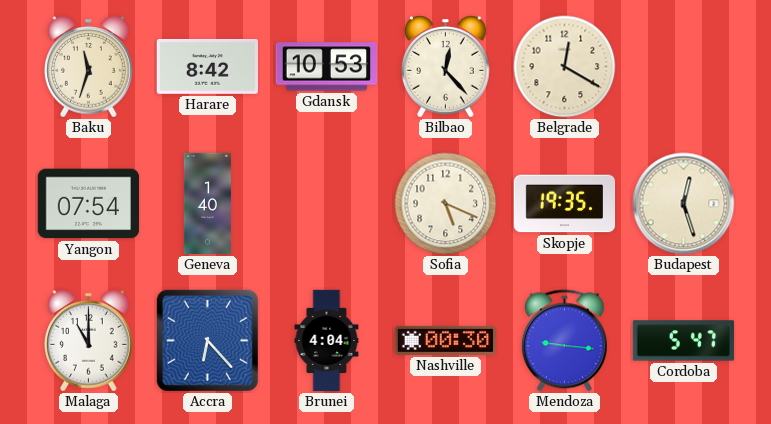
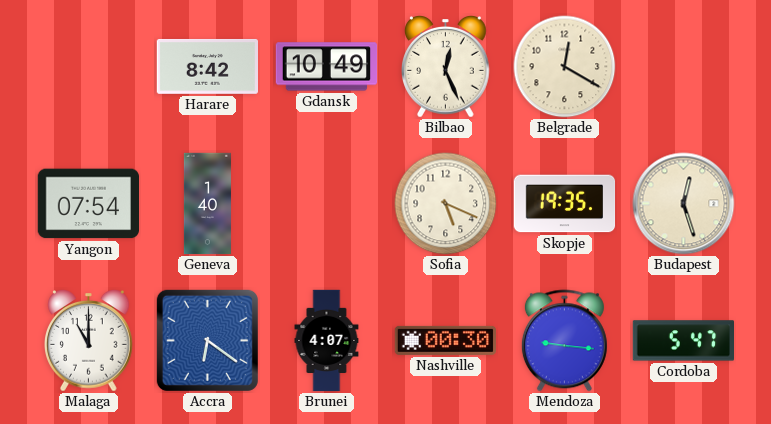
Baku: 11:33 -> none
Gdansk: 10:53 -> 10:49
Bilbao: 12:23 -> 12:26
Accra: 6:23 -> 6:21
Brunei: 4:04 -> 4:07
